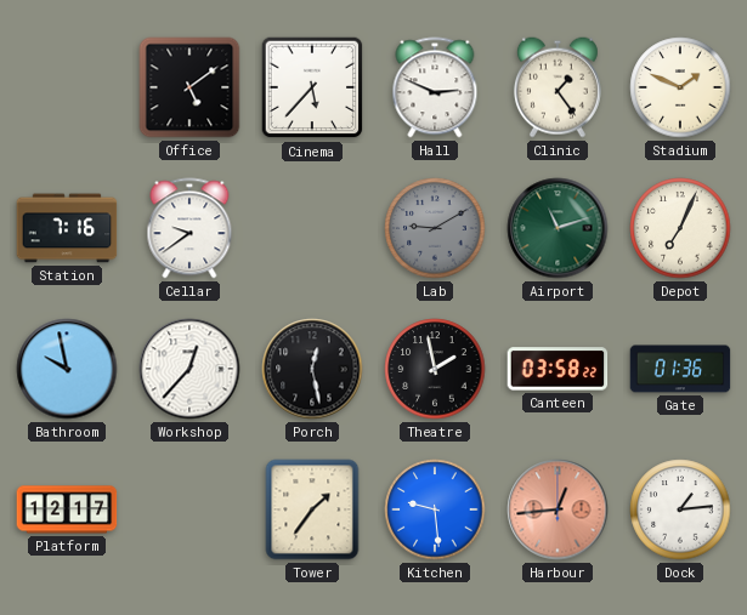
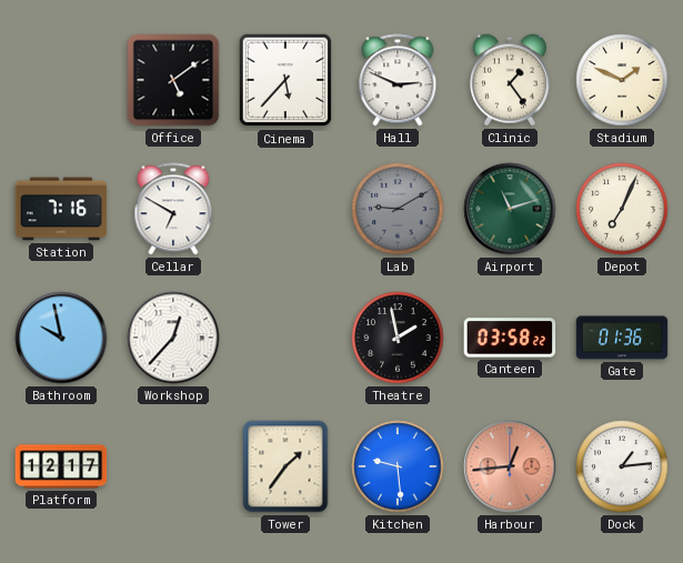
Cellar: 9:39 -> 6:50
Porch: 12:28 -> none
